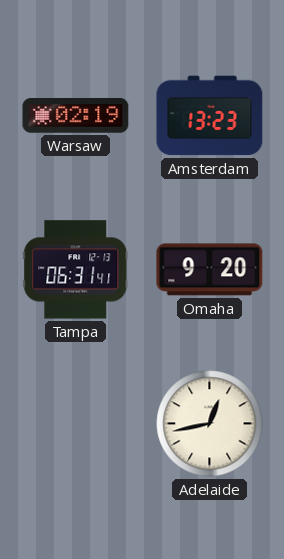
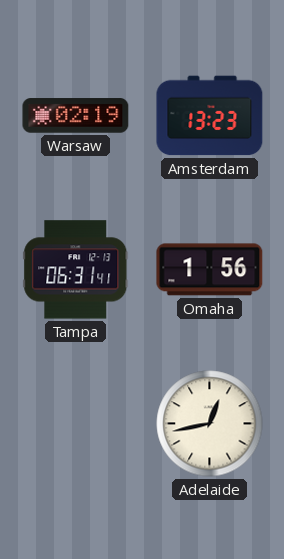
Omaha: 9:20 -> 1:56
